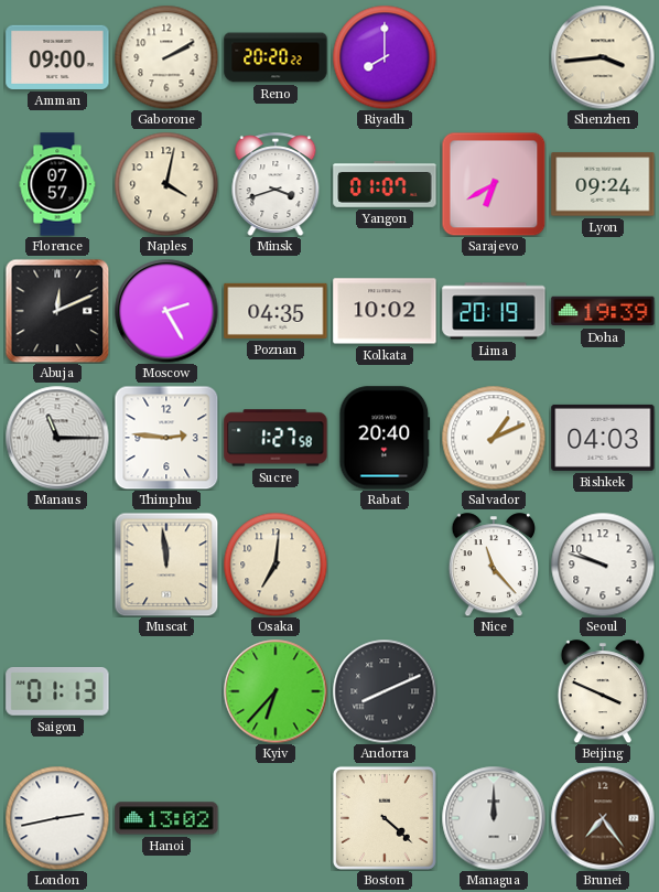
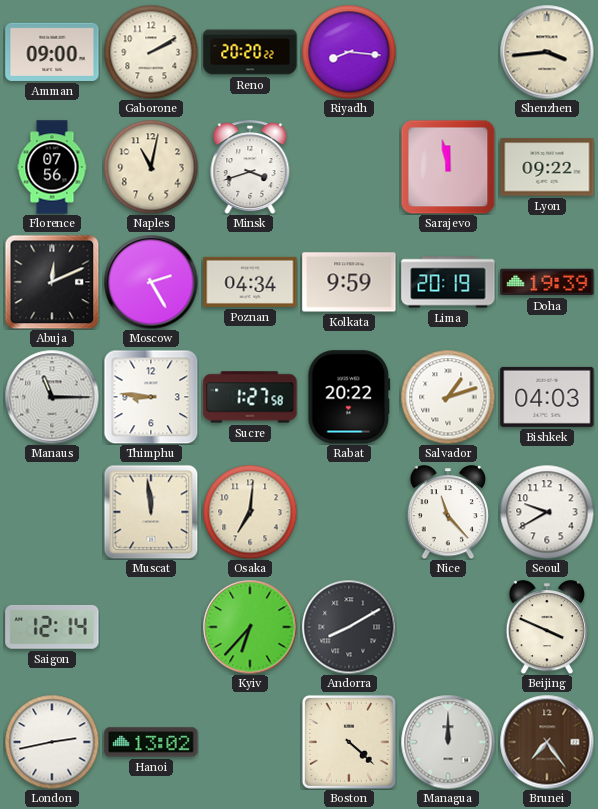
Riyadh: 8:00 -> 8:16
Florence: 07:57 -> 07:56
Naples: 4:02 -> 11:02
Yangon: 01:07 -> none
Sarajevo: 6:40 -> 11:58
Lyon: 09:24 -> 09:22
Poznan: 04:35 -> 04:34
Kolkata: 10:02 -> 9:59
Thimphu: 2:46 -> 8:46
Rabat: 20:40 -> 20:22
Salvador: 1:11 -> 1:12
Seoul: 9:48 -> 9:40
Saigon: 01:13 -> 12:14
Andorra: 8:11 -> 8:10
